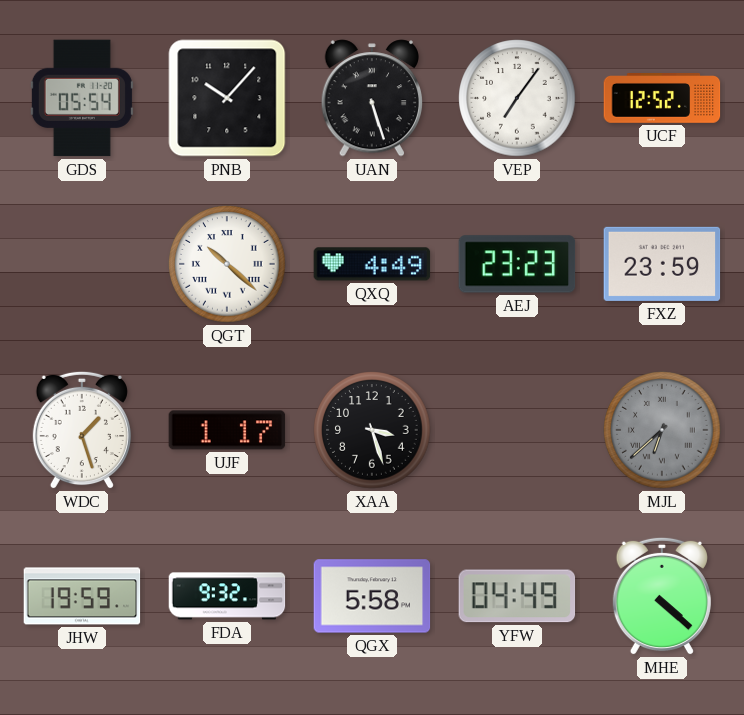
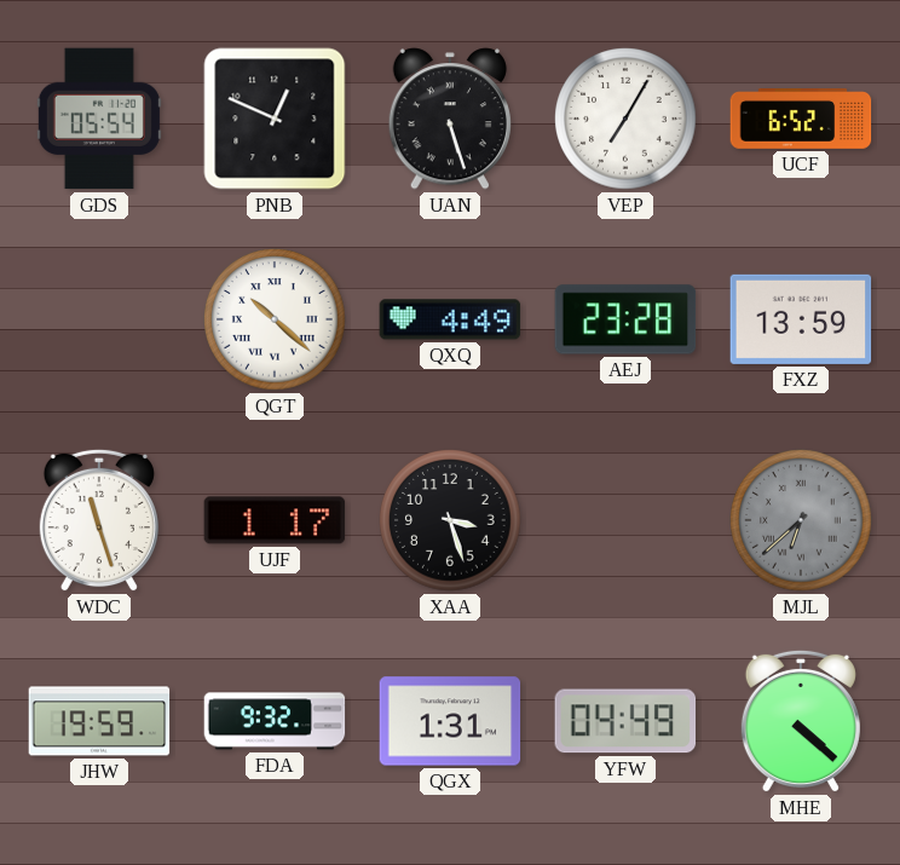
PNB: 10:07 -> 12:49
VEP: 7:06 -> 7:05
UCF: 12:52 -> 6:52
AEJ: 23:23 -> 23:28
FXZ: 23:59 -> 13:59
WDC: 1:27 -> 11:27
QGX: 5:58 -> 1:31
